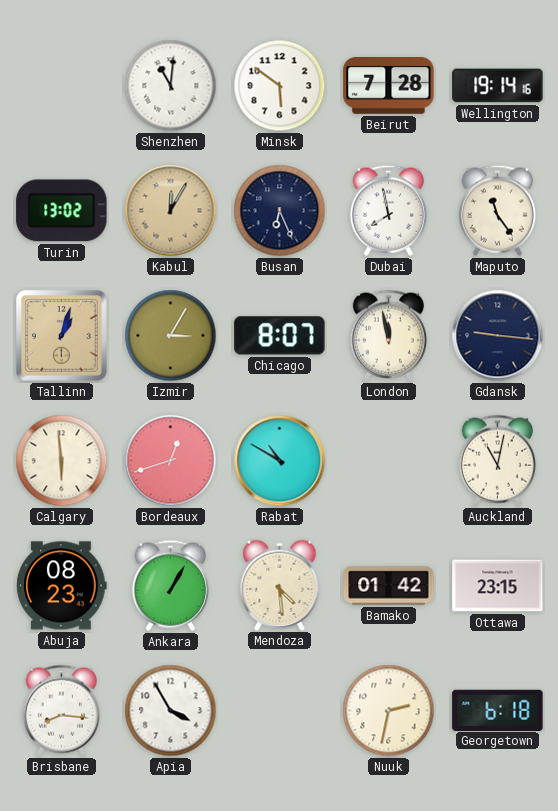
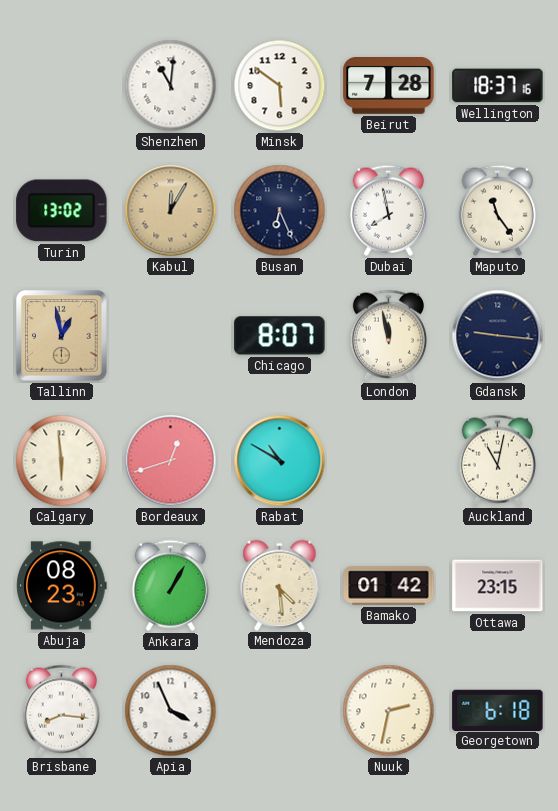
Wellington: 19:14 -> 18:37
Tallinn: 1:03 -> 12:58
Izmir: 3:05 -> none
Apia: 3:55 -> 3:56
